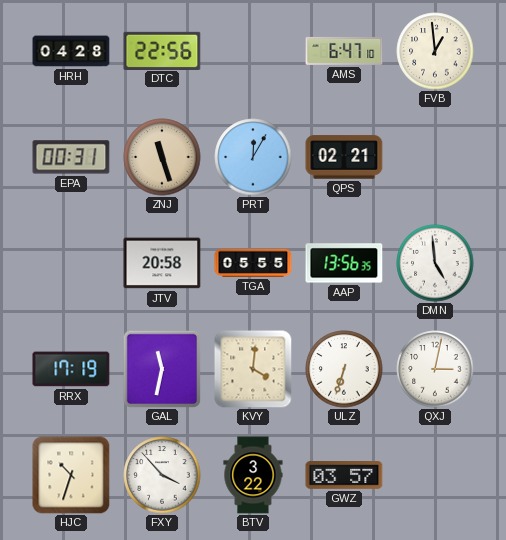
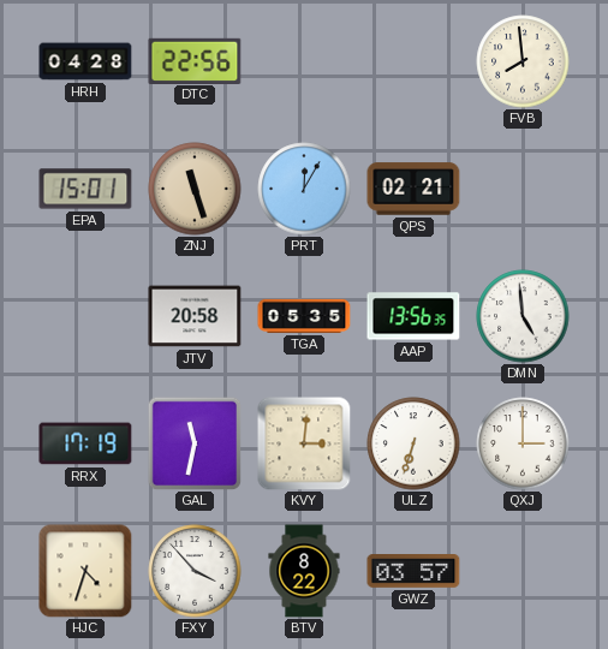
AMS: 6:47 -> none
FVB: 12:59 -> 7:59
EPA: 00:31 -> 15:01
TGA: 05:55 -> 05:35
KVY: 4:01 -> 3:01
QXJ: 3:02 -> 3:00
HJC: 10:33 -> 4:33
BTV: 3:22 -> 8:22
